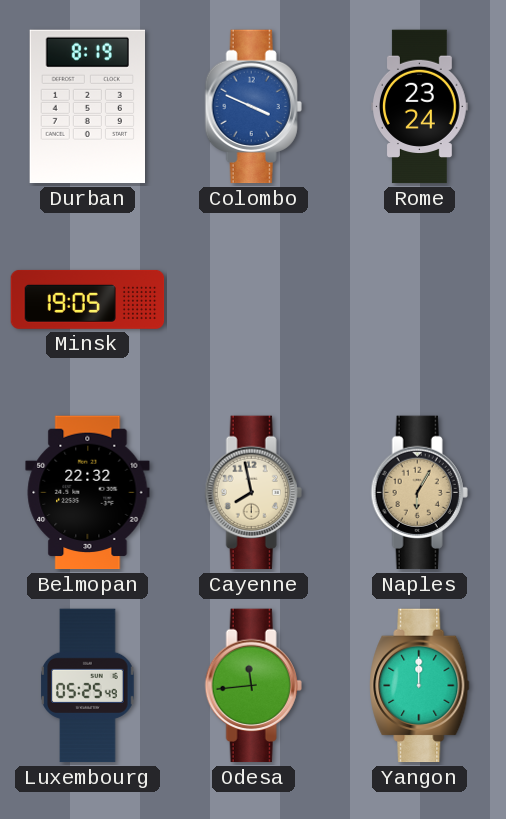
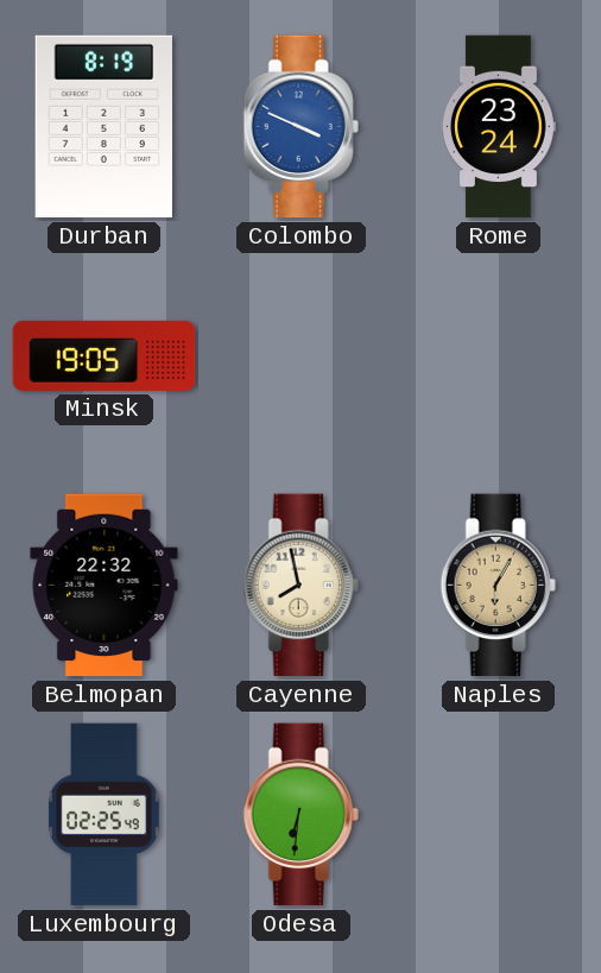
Luxembourg: 05:25 -> 02:25
Odesa: 11:44 -> 6:31
Yangon: 12:00 -> none
